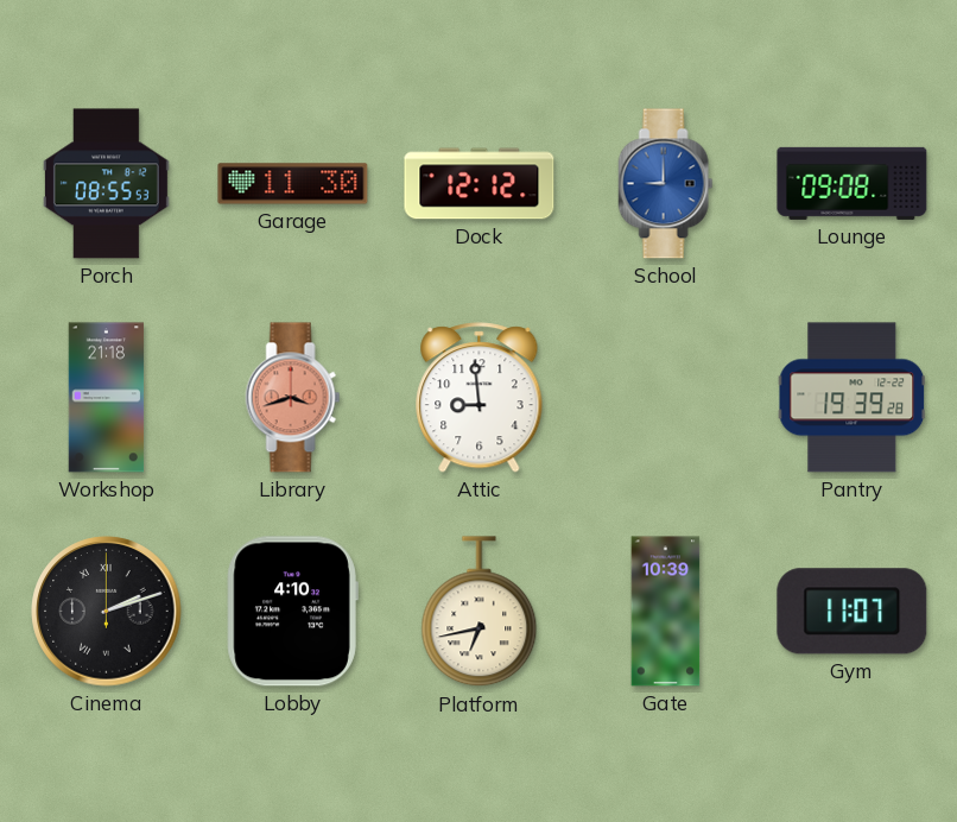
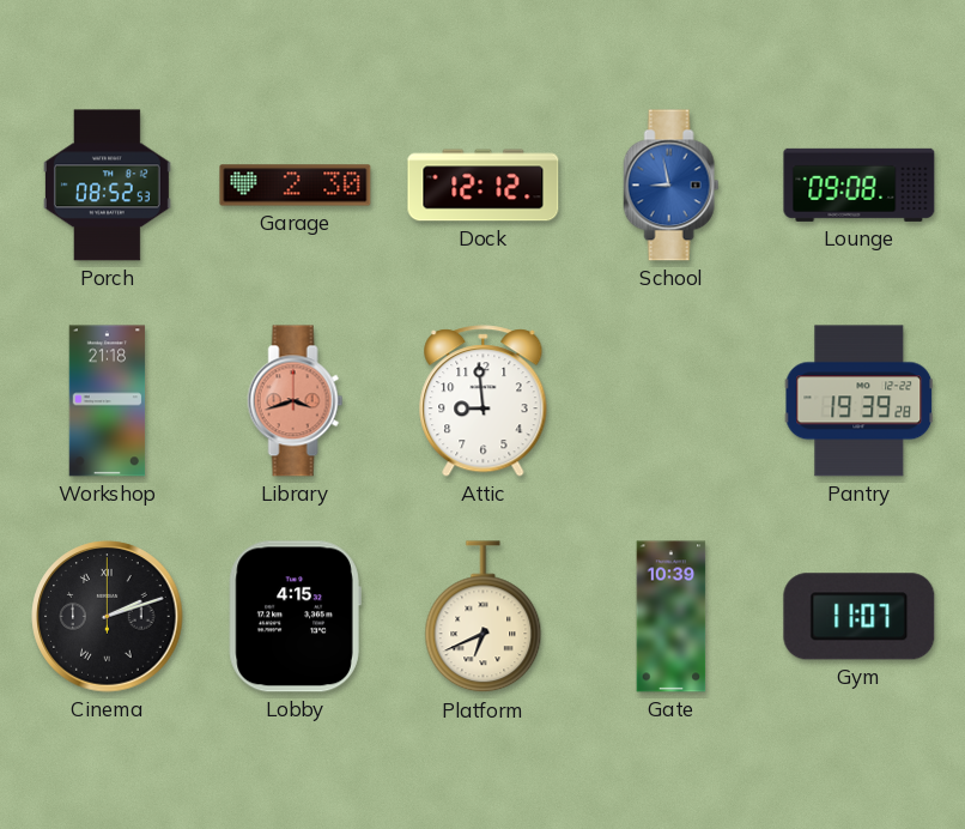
Porch: 08:55 -> 08:52
Garage: 11:30 -> 2:30
School: 9:00 -> 8:58
Lobby: 4:10 -> 4:15
Platform: 6:43 -> 6:41
